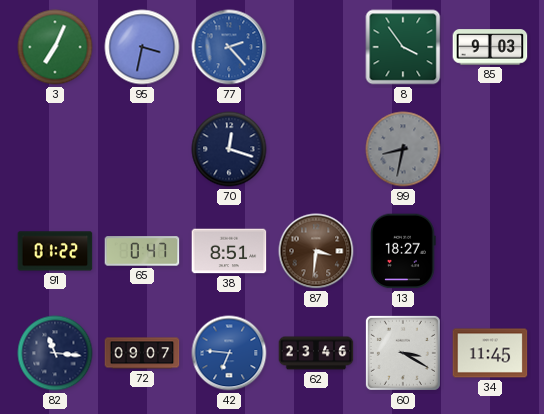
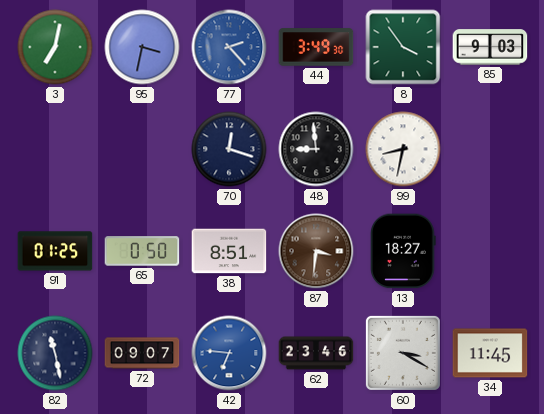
3: 7:04 -> 7:02
44: none -> 3:49
48: none -> 8:59
99 dial: grey -> white
91: 01:22 -> 01:25
65: 0:47 -> 0:50
82: 11:16 -> 11:28
